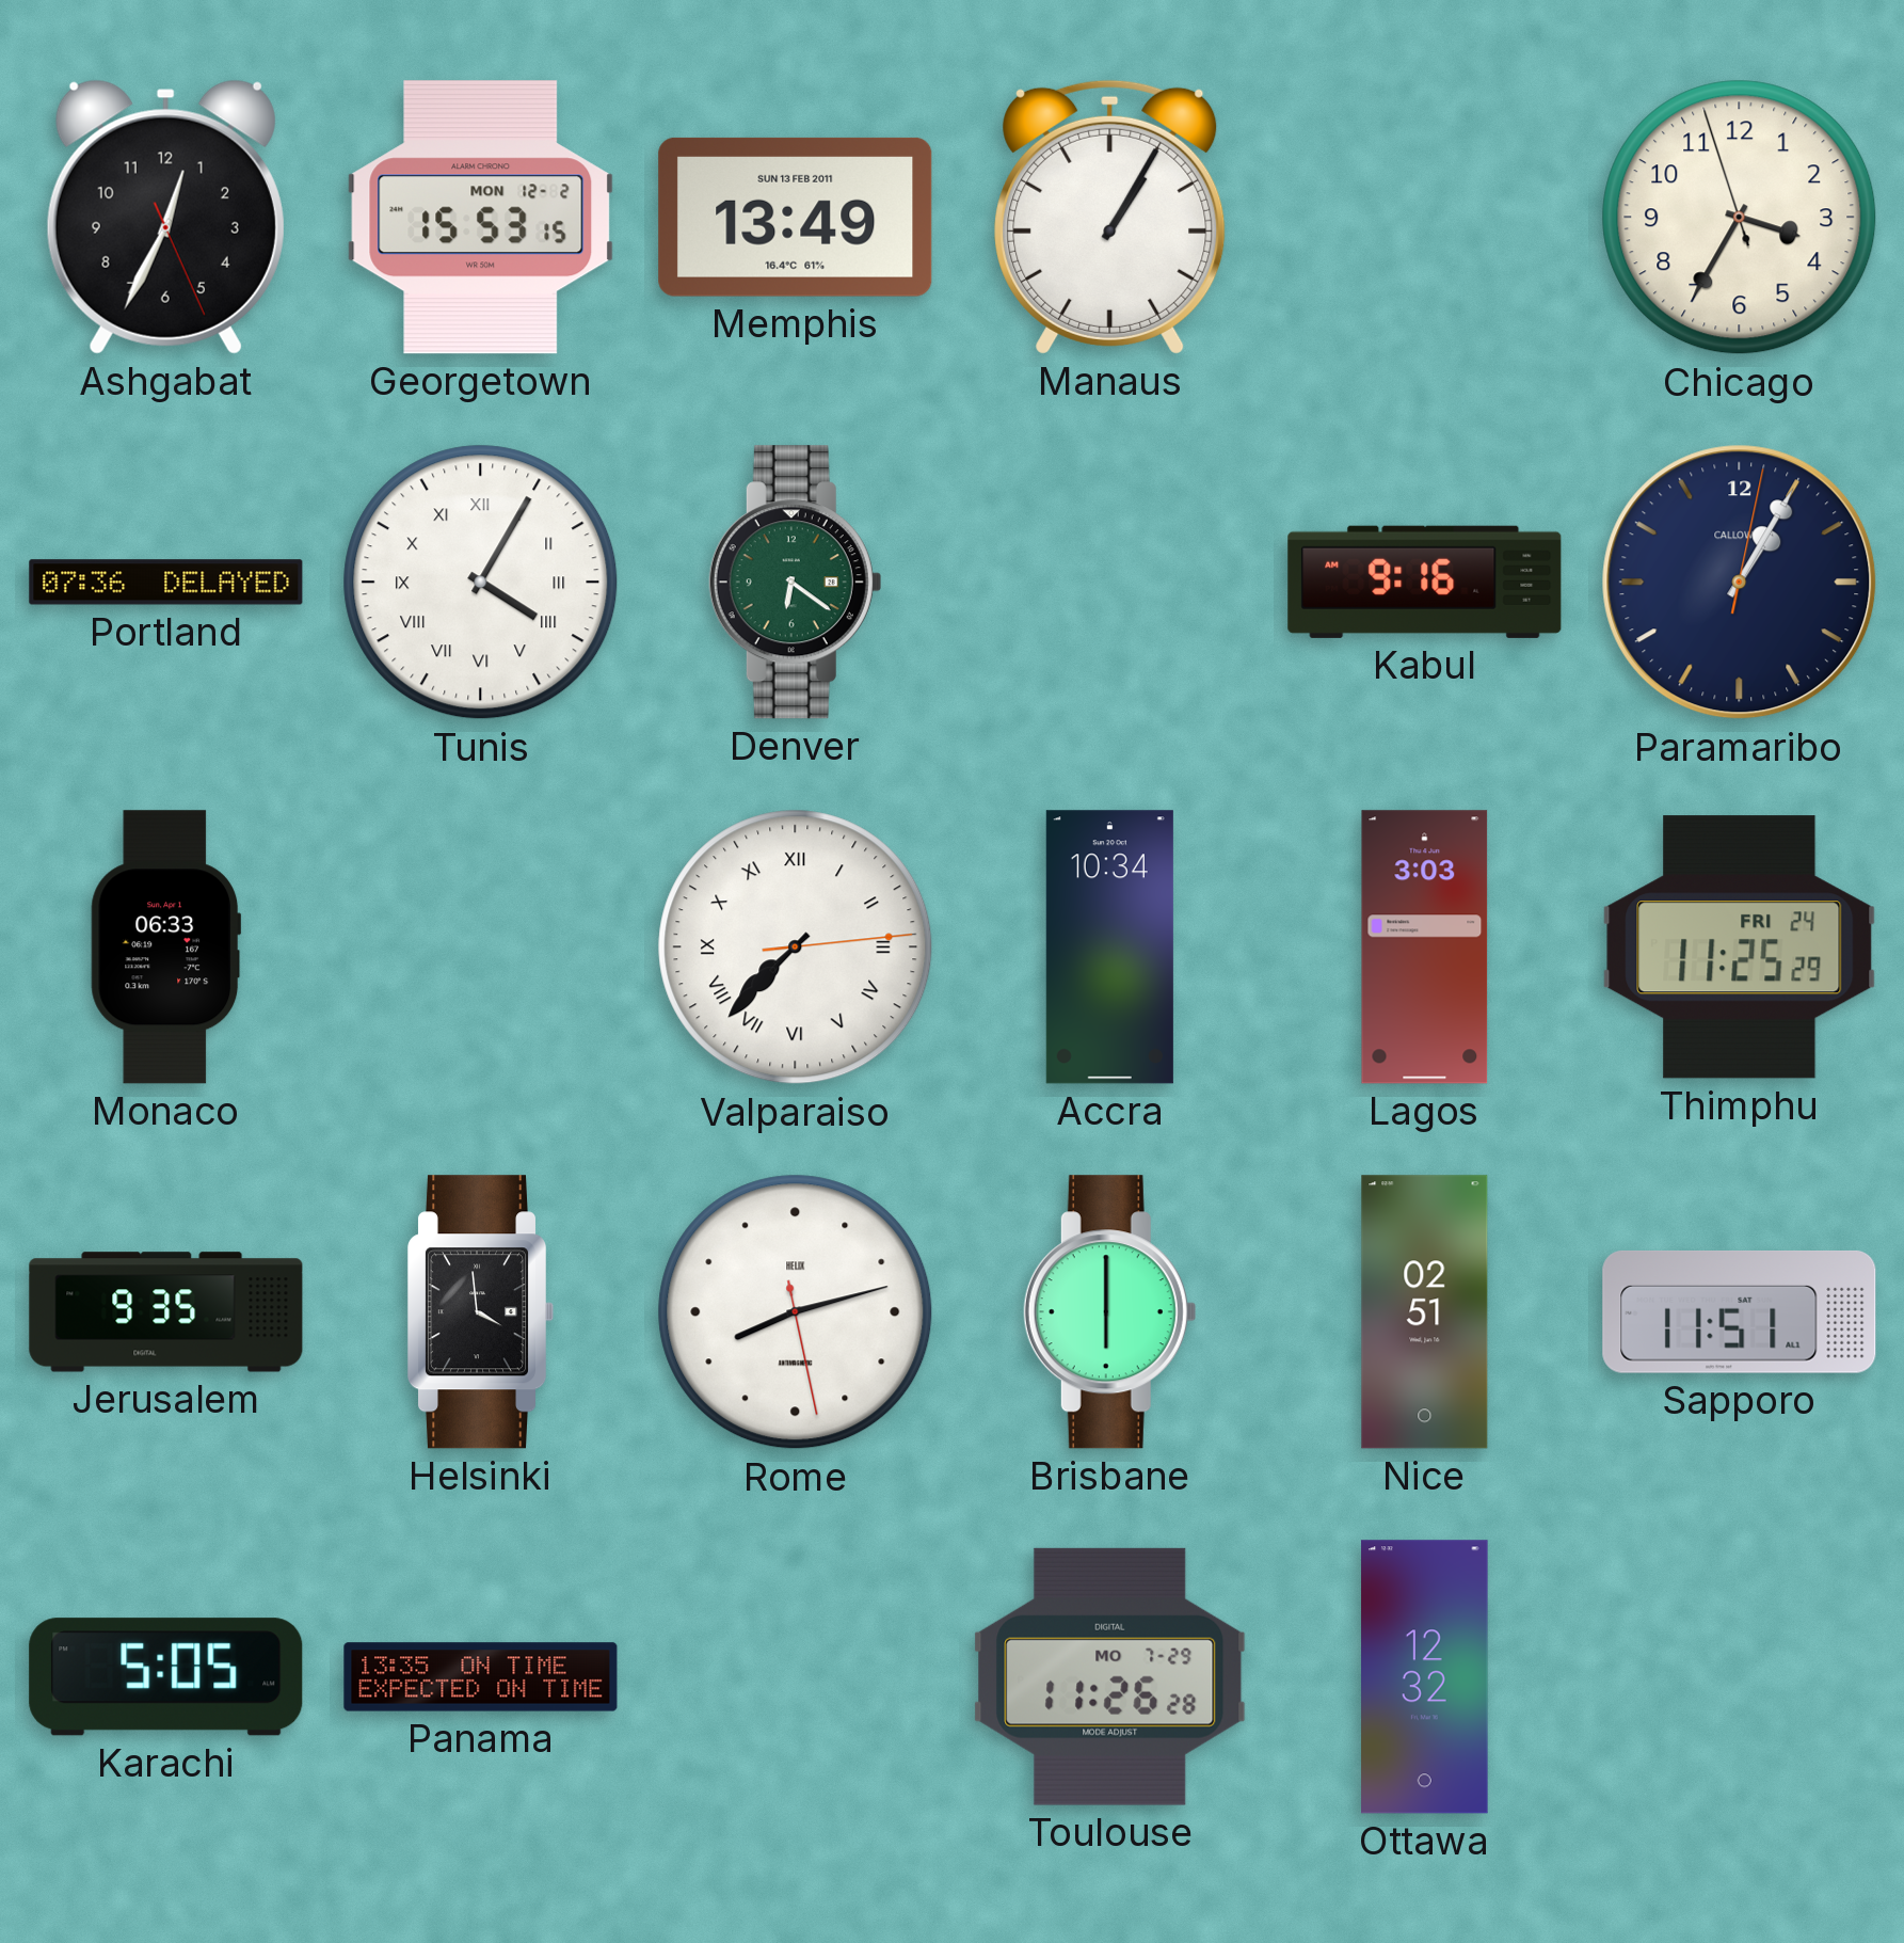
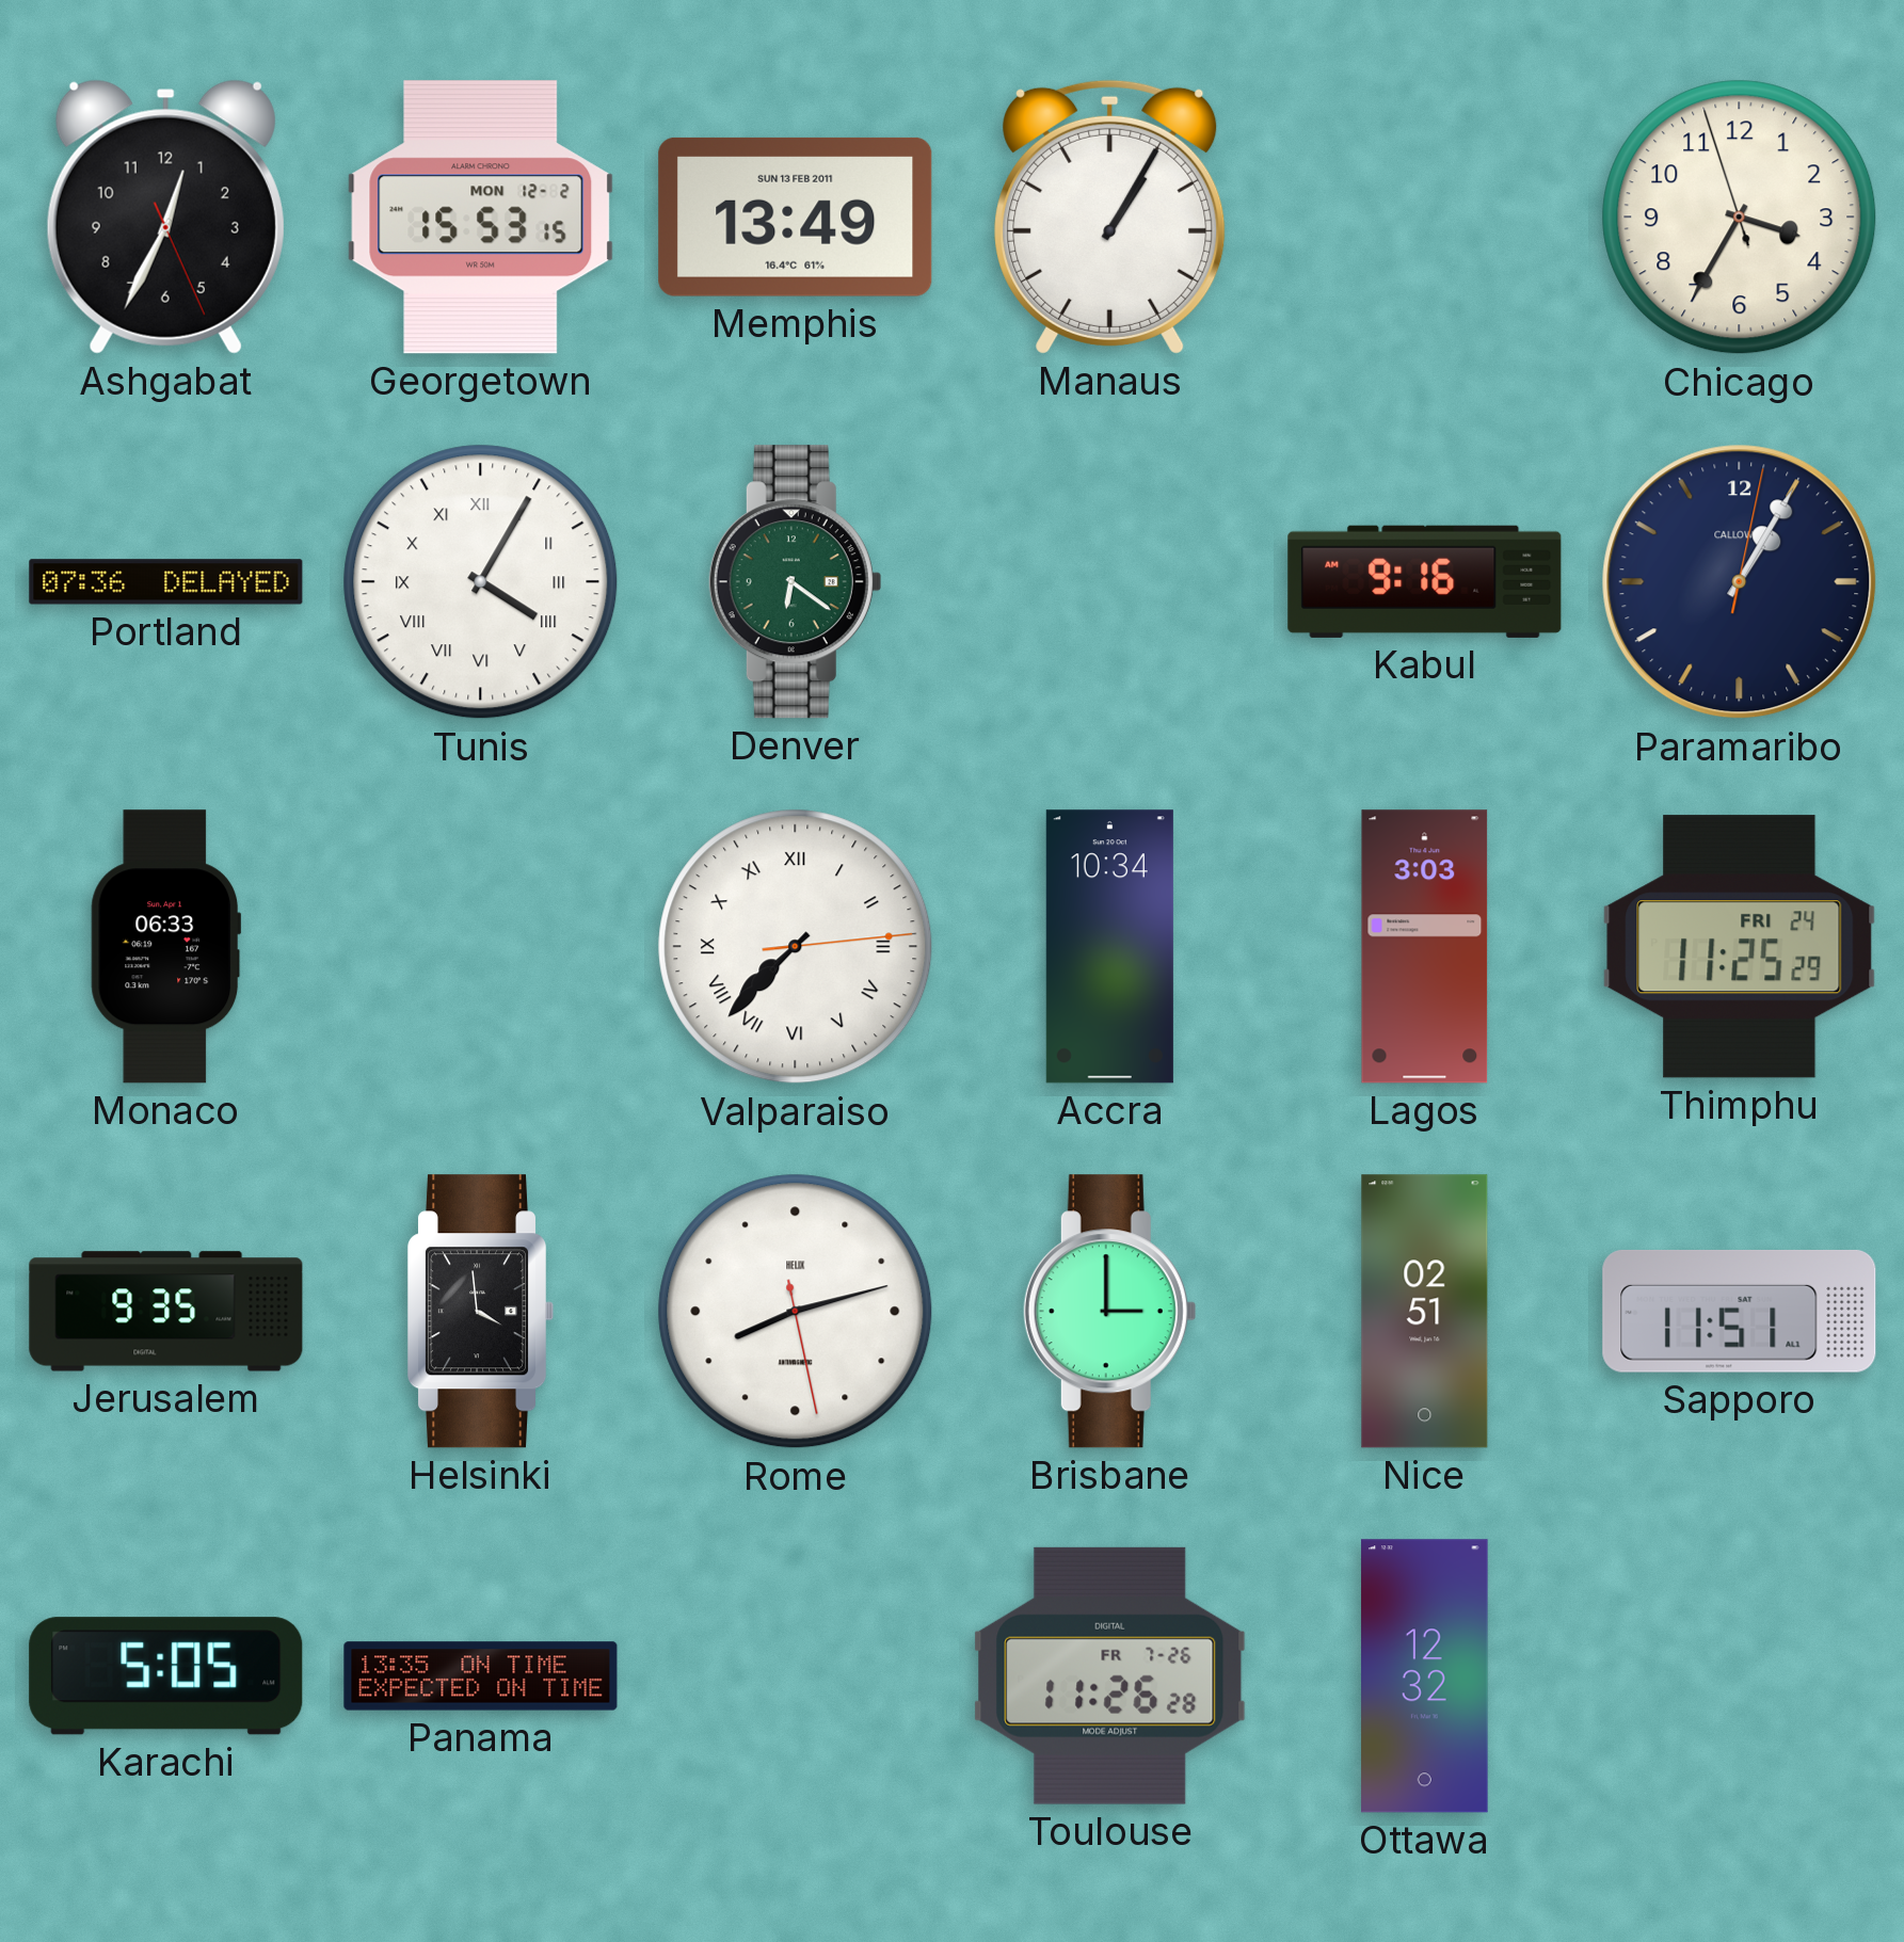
Brisbane: 6:00 -> 3:00
Toulouse date: MO 7-29 -> FR 7-26
